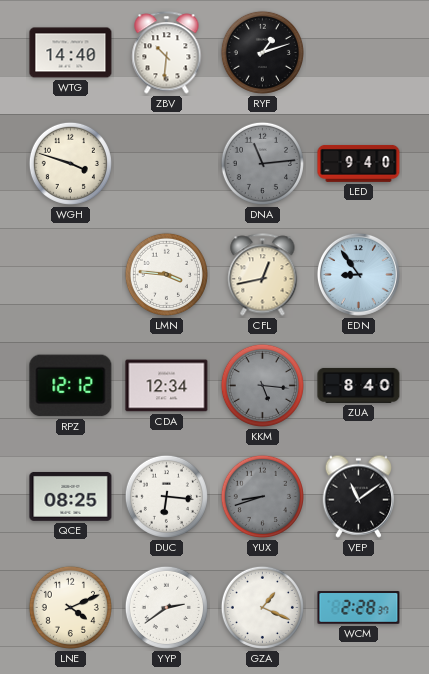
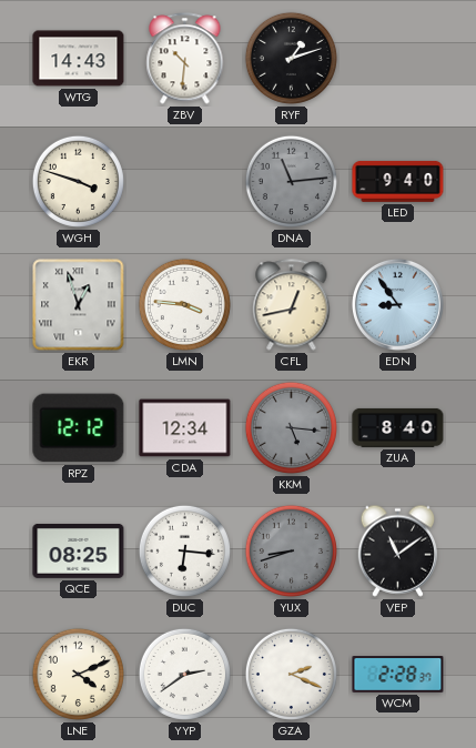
WTG: 14:40 -> 14:43
EKR: none -> 12:57
GZA: 1:19 -> 2:19
